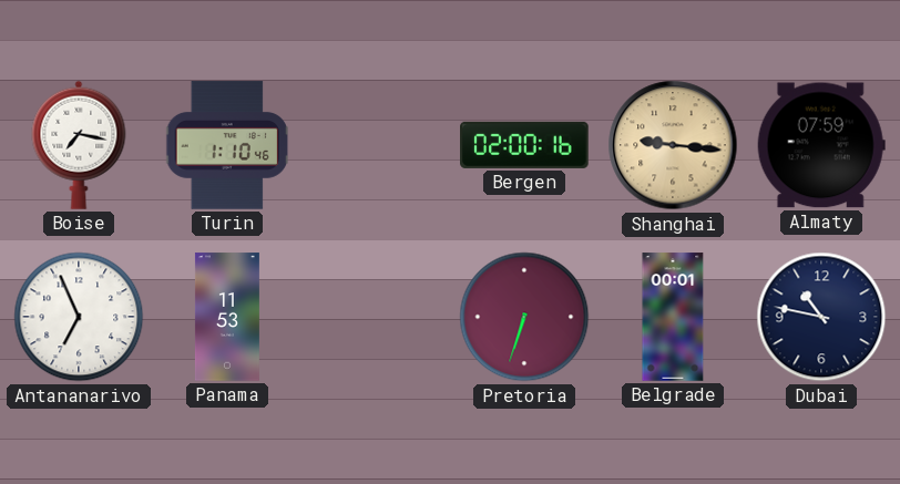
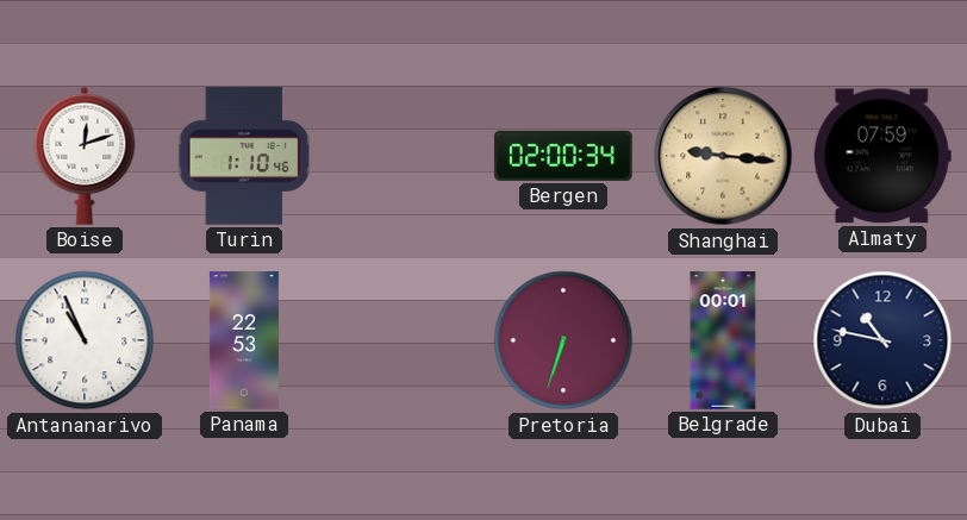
Boise: 7:17 -> 12:12
Bergen: 02:00:16 -> 02:00:34
Antananarivo: 6:56 -> 10:56
Panama: 11:53 -> 22:53
